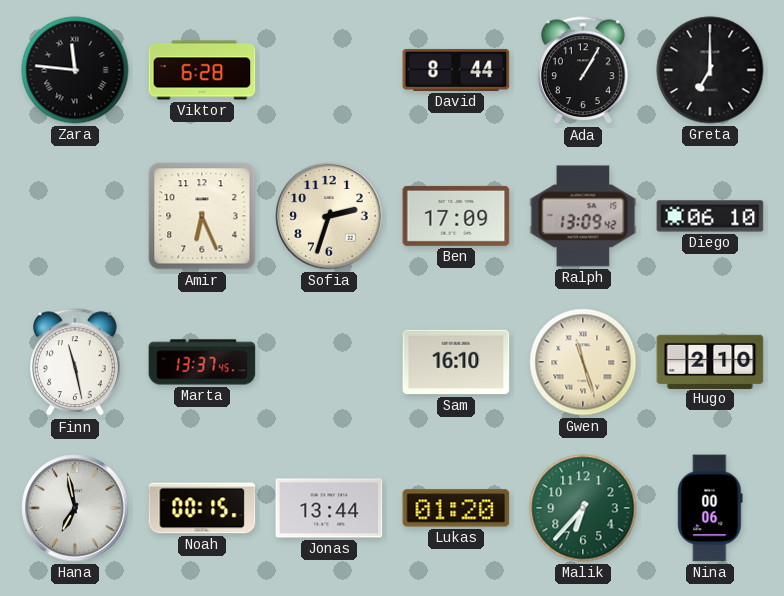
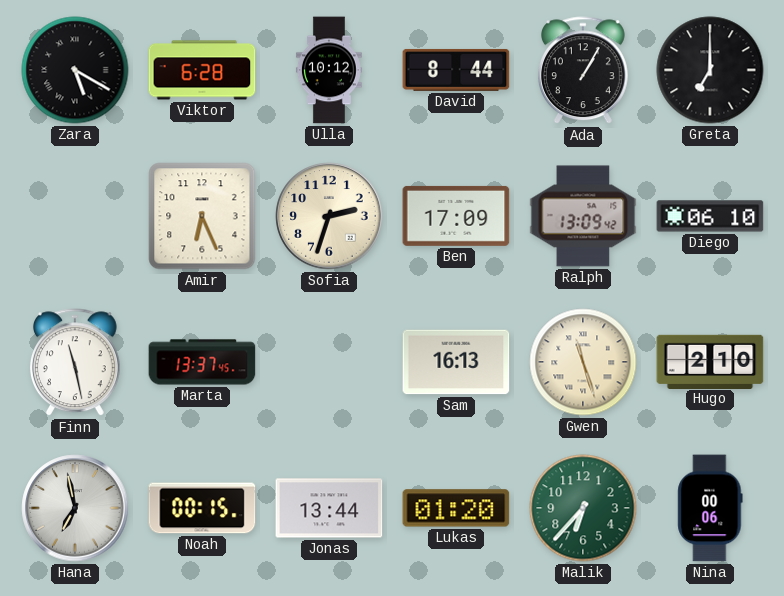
Zara: 11:46 -> 5:20
Ulla: none -> 10:12
Sam: 16:10 -> 16:13
